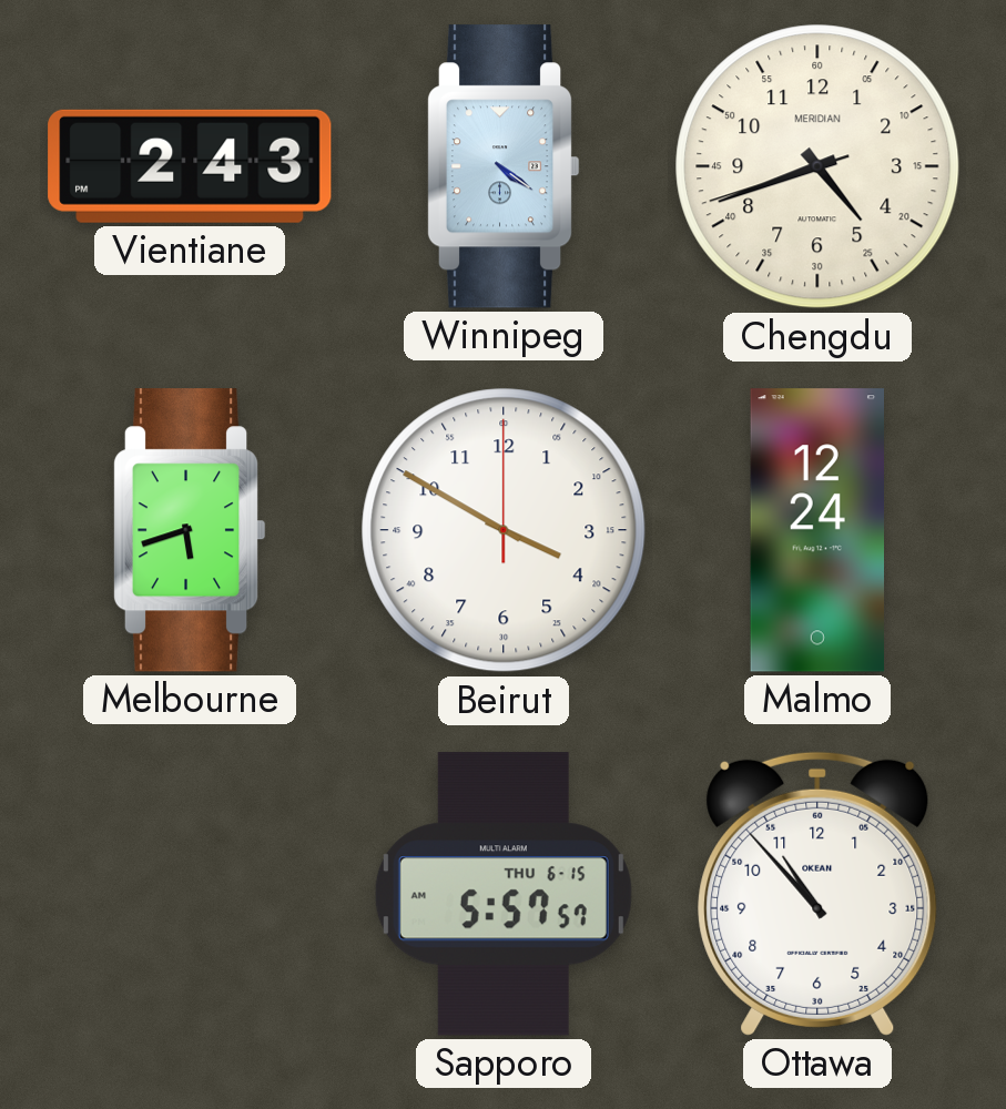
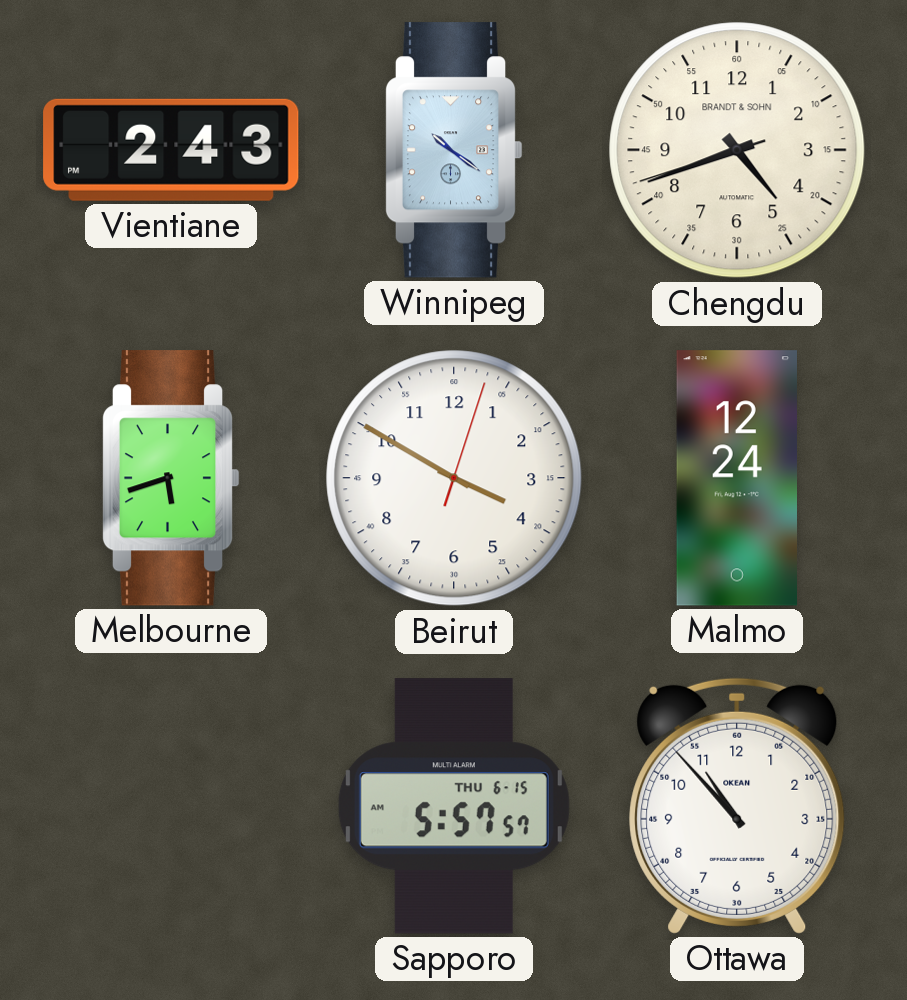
Winnipeg: 4:21 -> 10:21
Chengdu brand: MERIDIAN -> BRANDT & SOHN
Beirut: 3:50:00 -> 3:50:03
